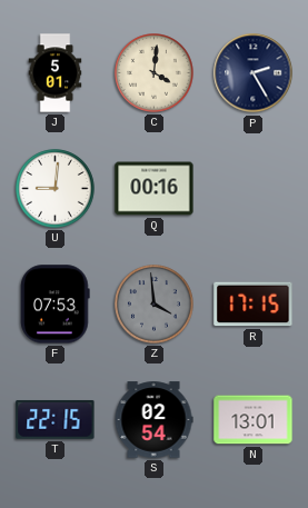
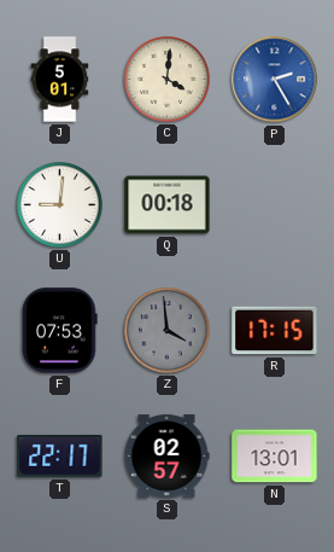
P dial: navy -> blue
Q: 00:16 -> 00:18
T: 22:15 -> 22:17
S: 02:54 -> 02:57
